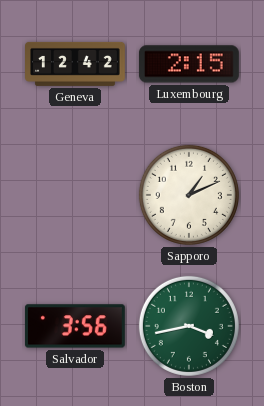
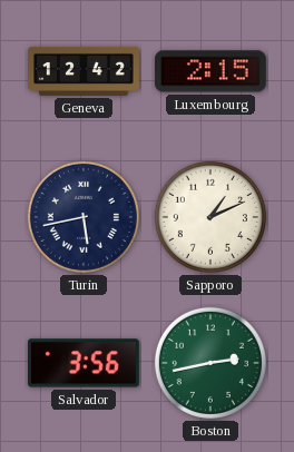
Turin: none -> 5:43
Boston: 3:43 -> 2:43
